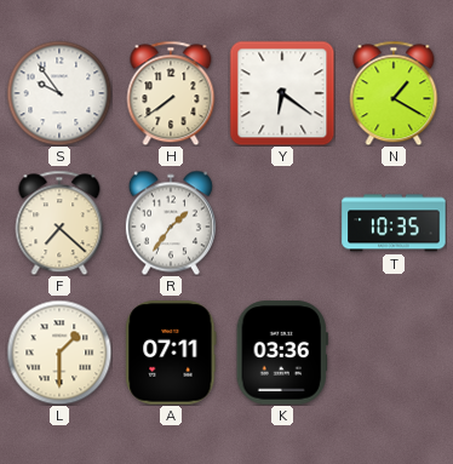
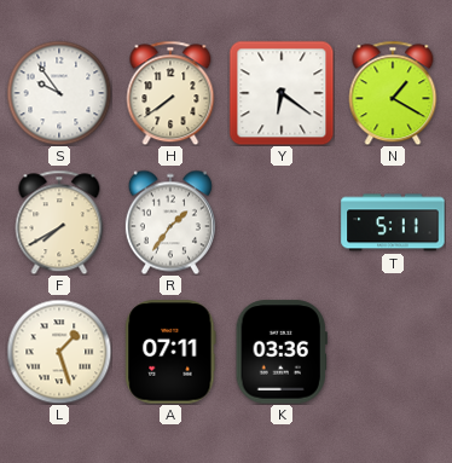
F: 7:22 -> 7:40
T: 10:35 -> 5:11
L: 1:30 -> 1:27
